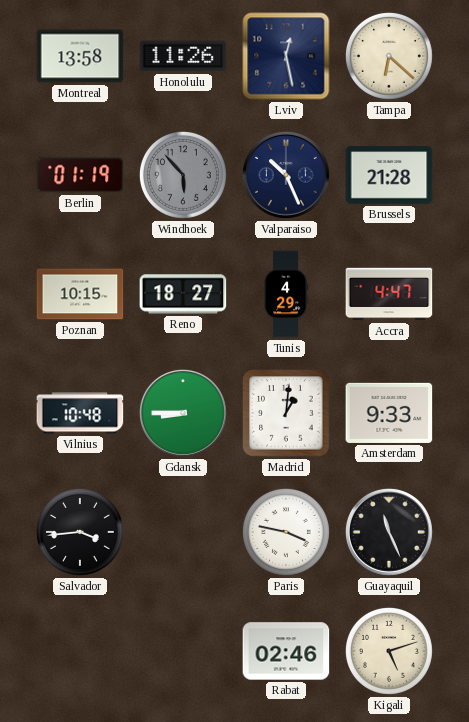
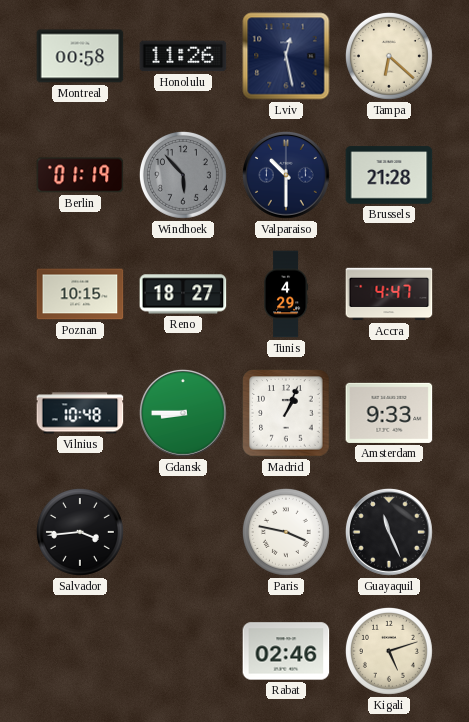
Montreal: 13:58 -> 00:58
Valparaiso: 10:26 -> 10:30
Madrid: 1:01 -> 1:04
